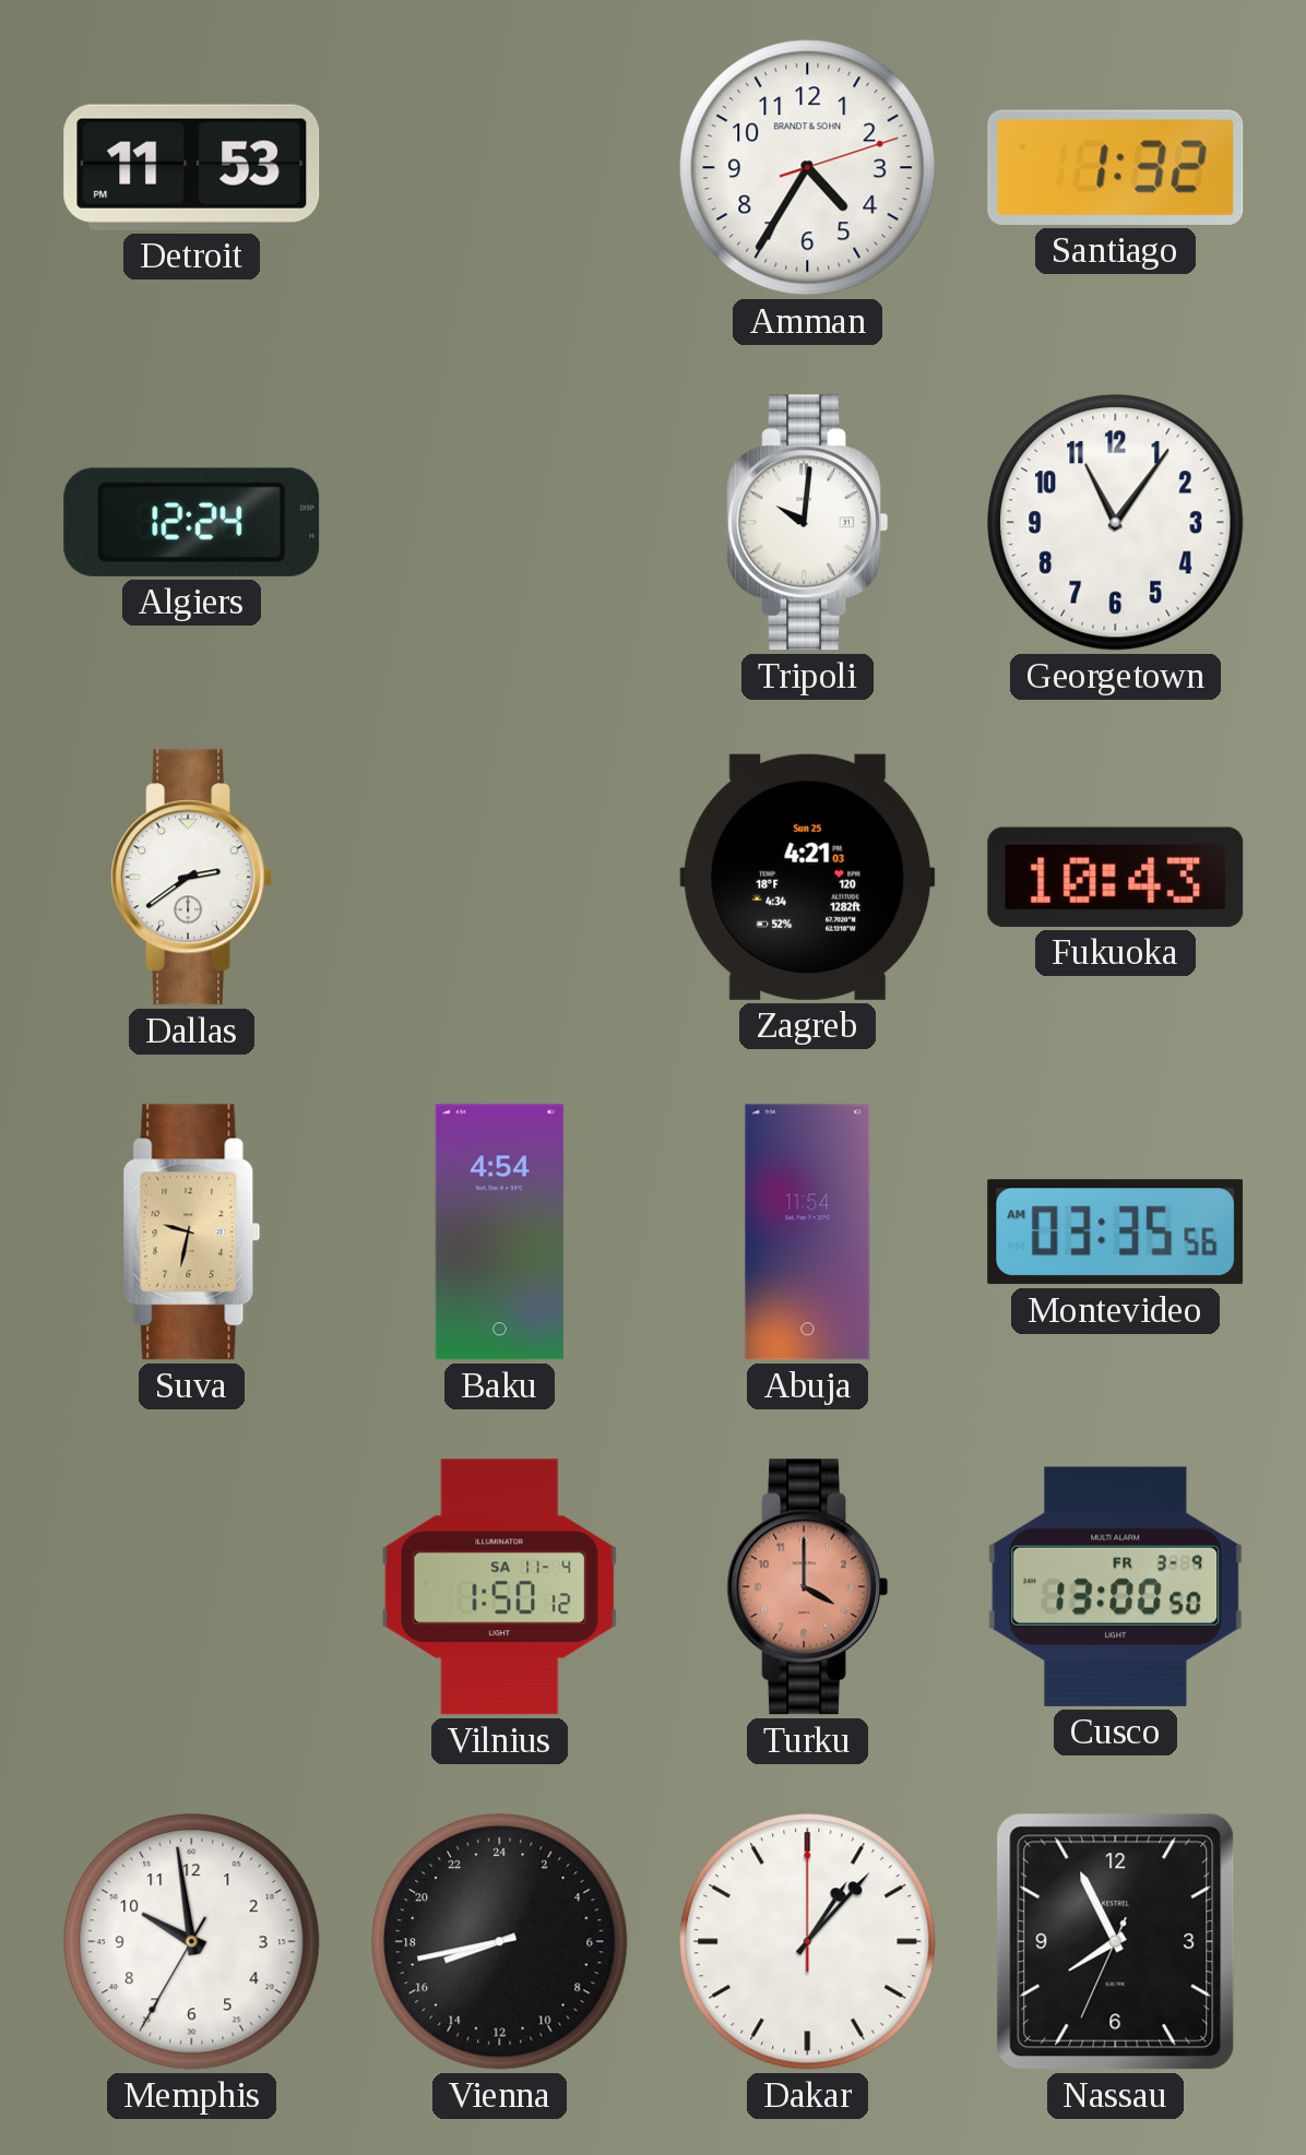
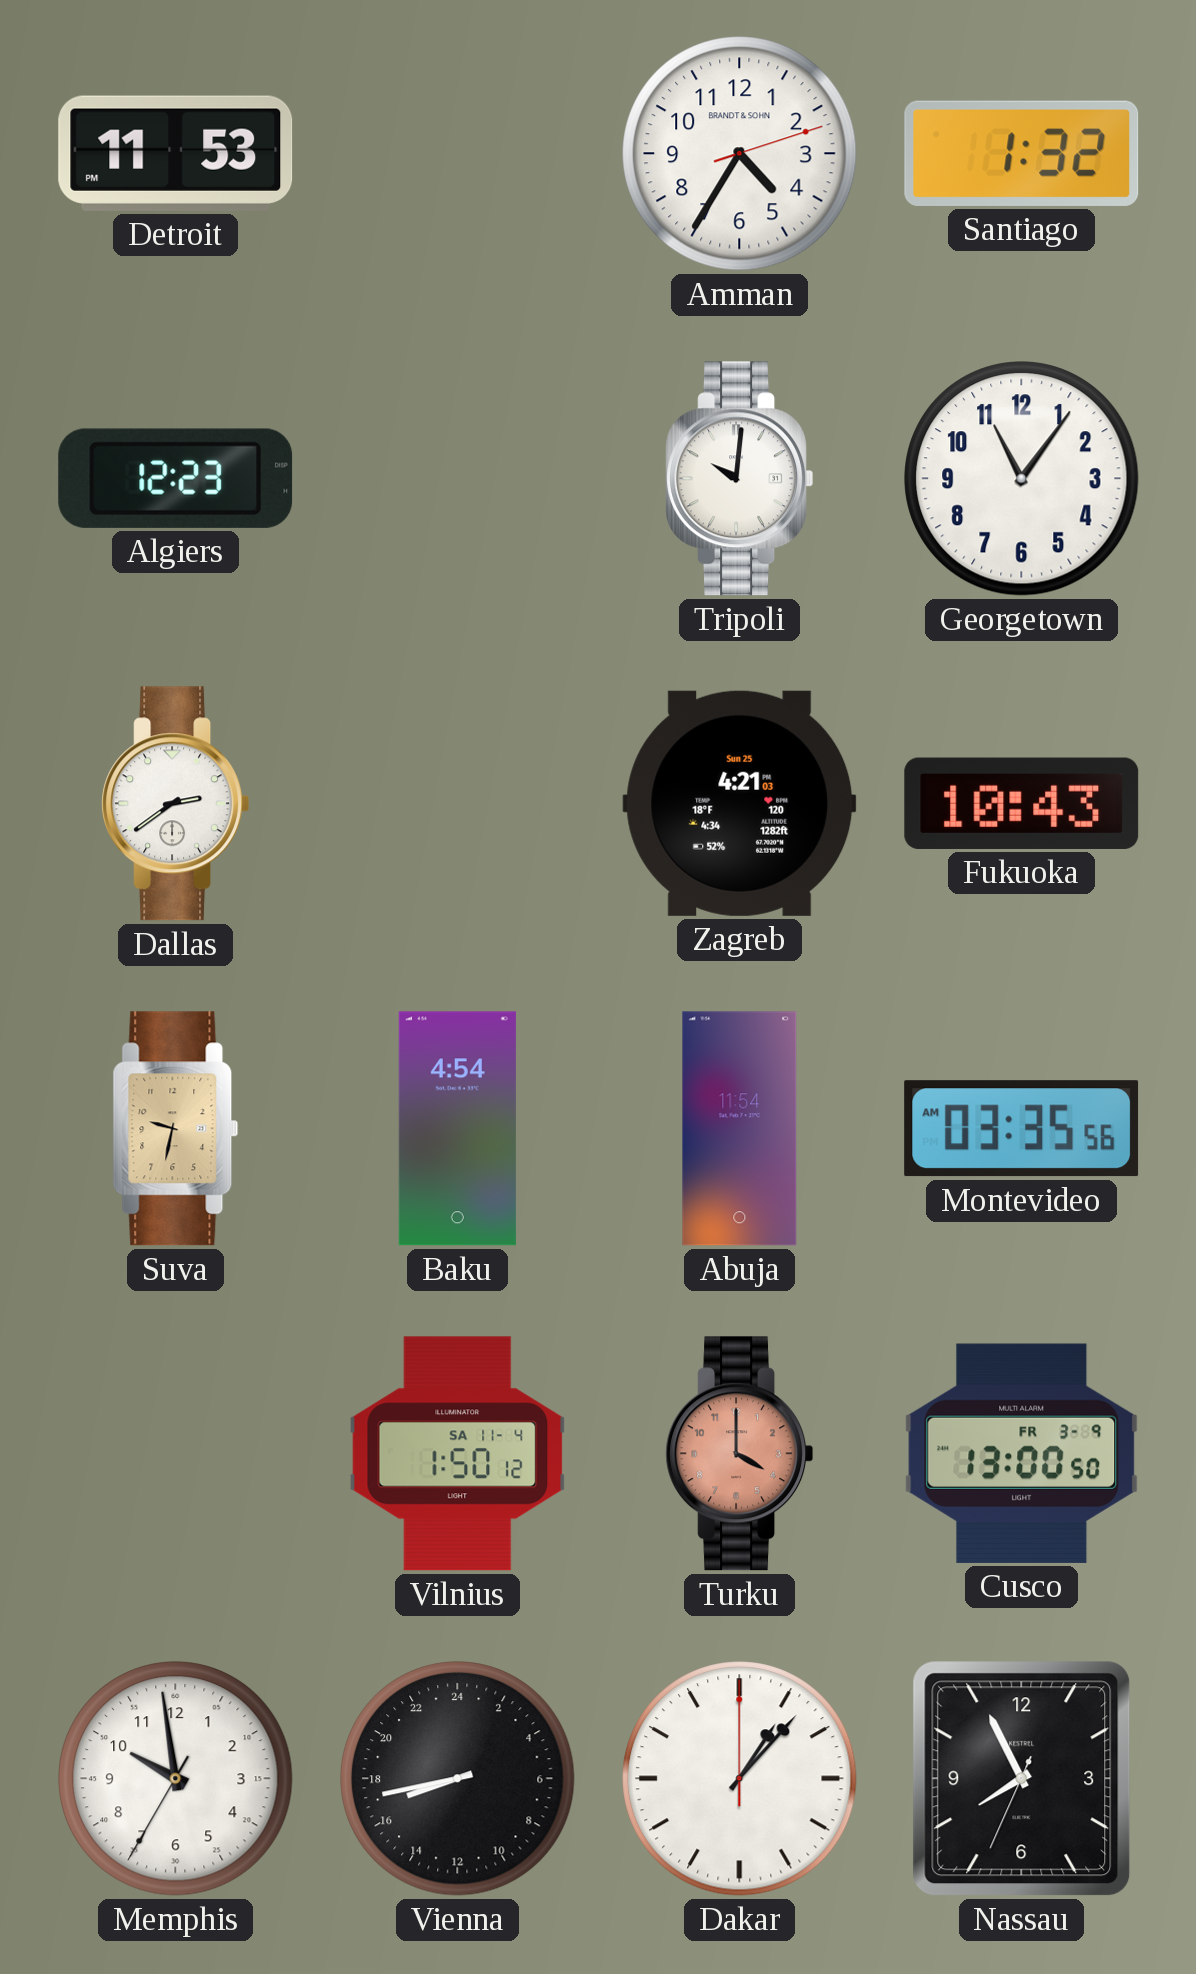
Algiers: 12:24 -> 12:23
